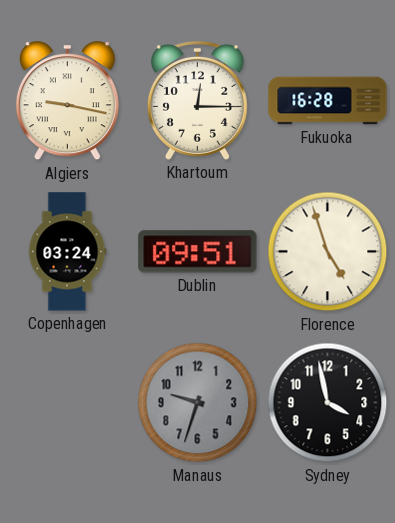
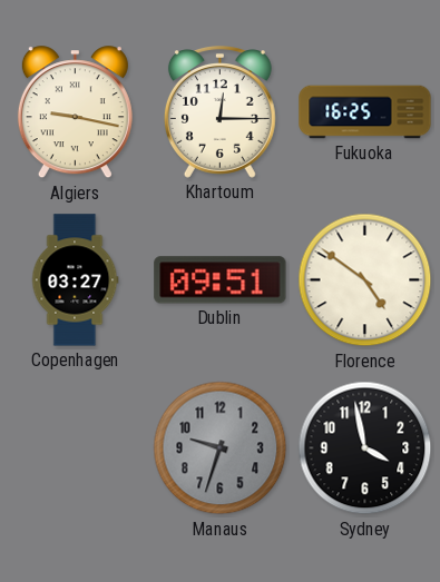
Fukuoka: 16:28 -> 16:25
Copenhagen: 03:24 -> 03:27
Florence: 4:57 -> 4:51
